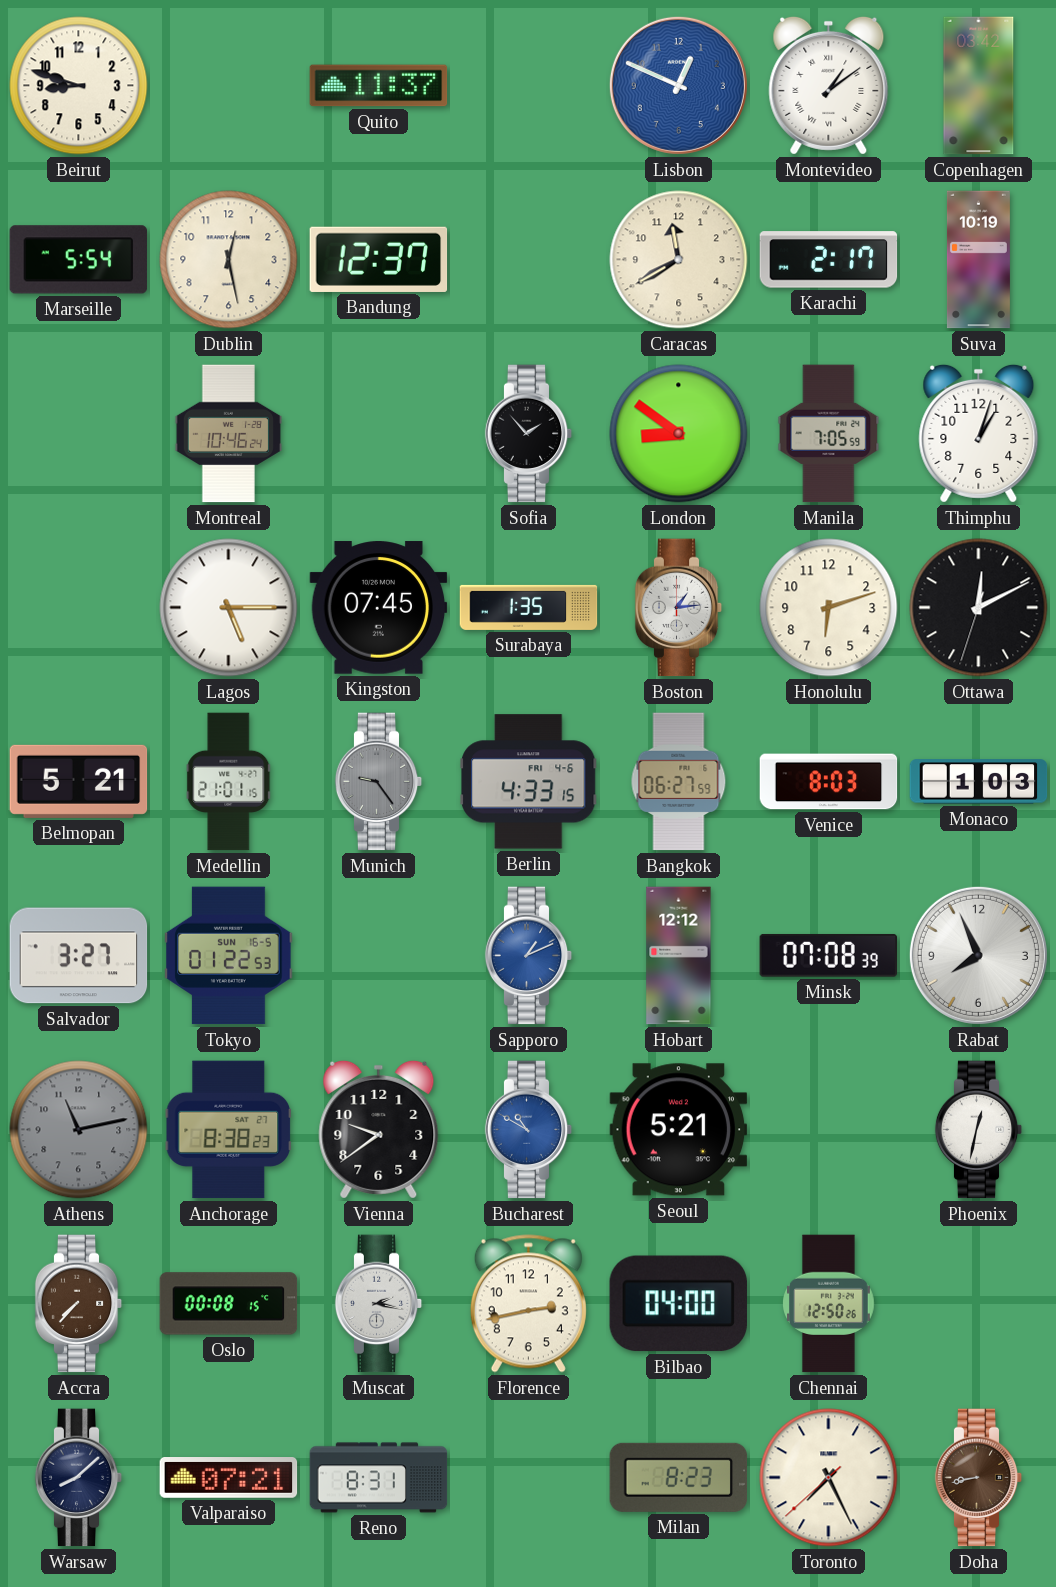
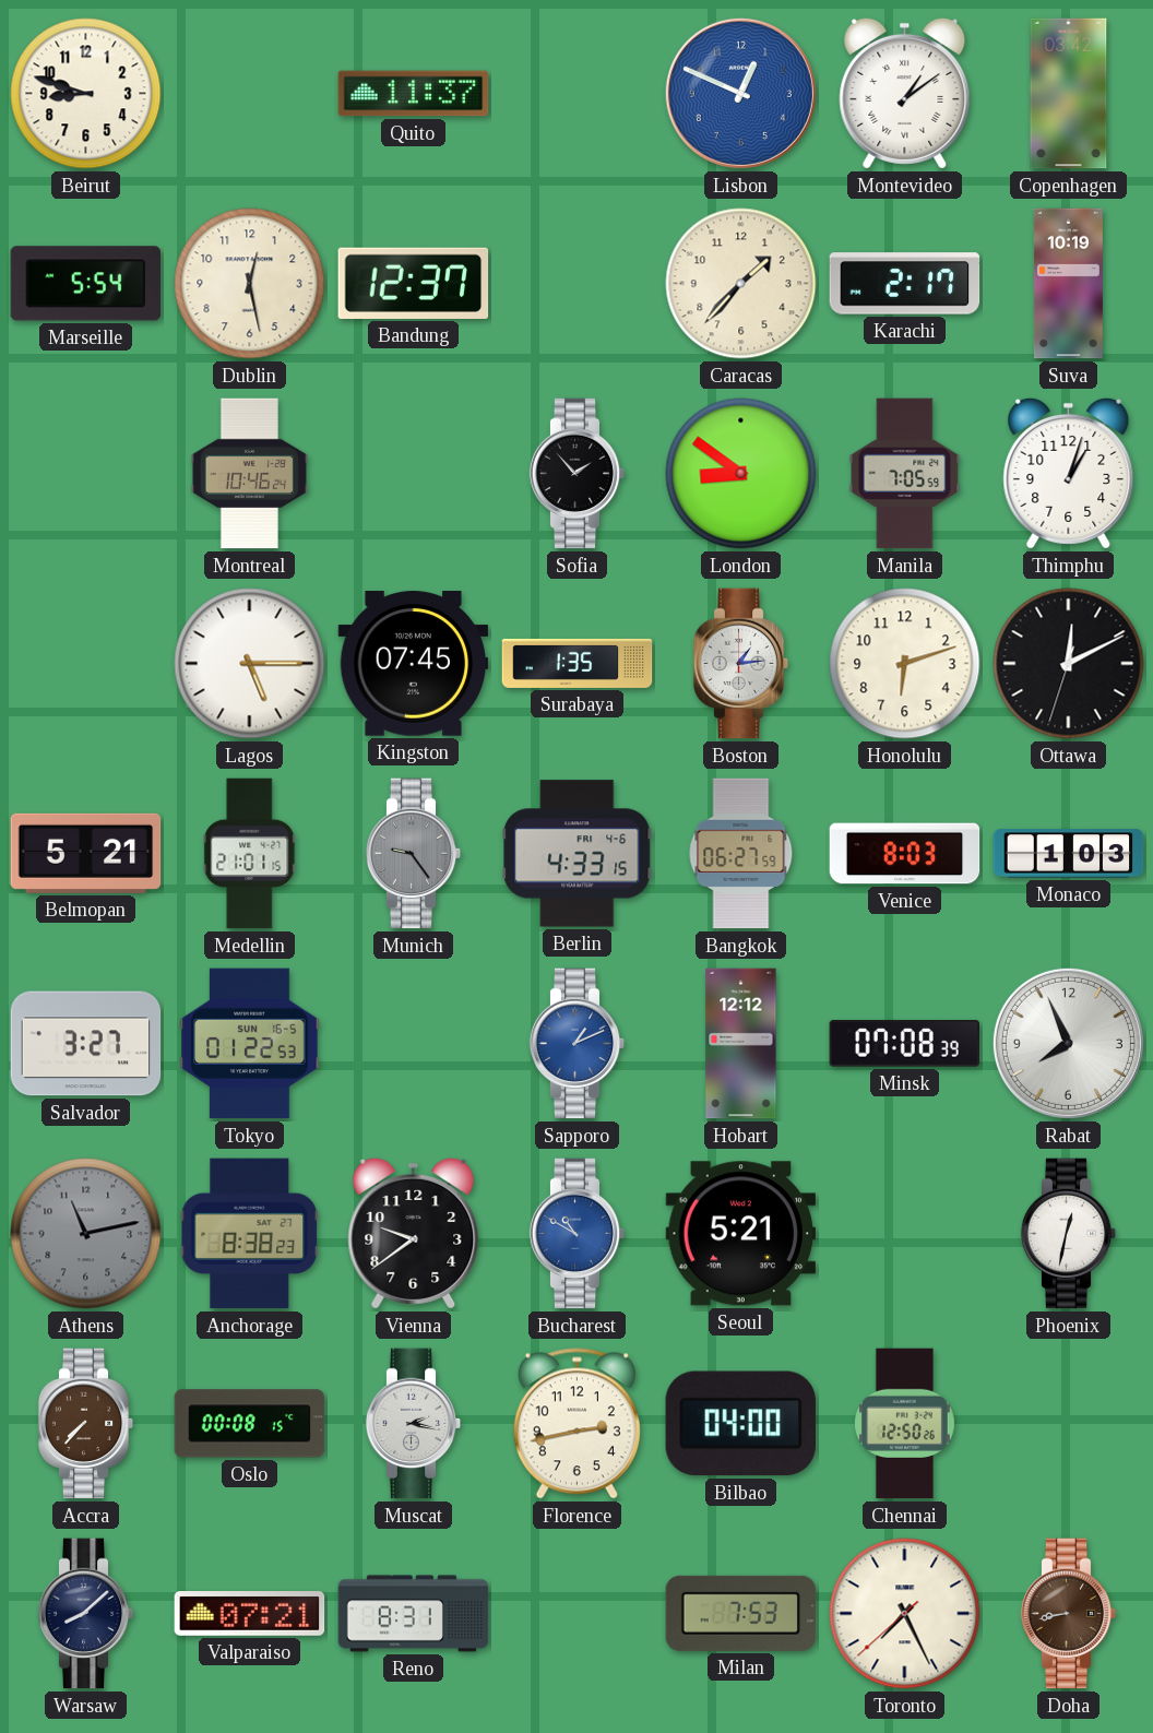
Caracas: 11:40 -> 1:37
Milan: 8:23 -> 7:53
